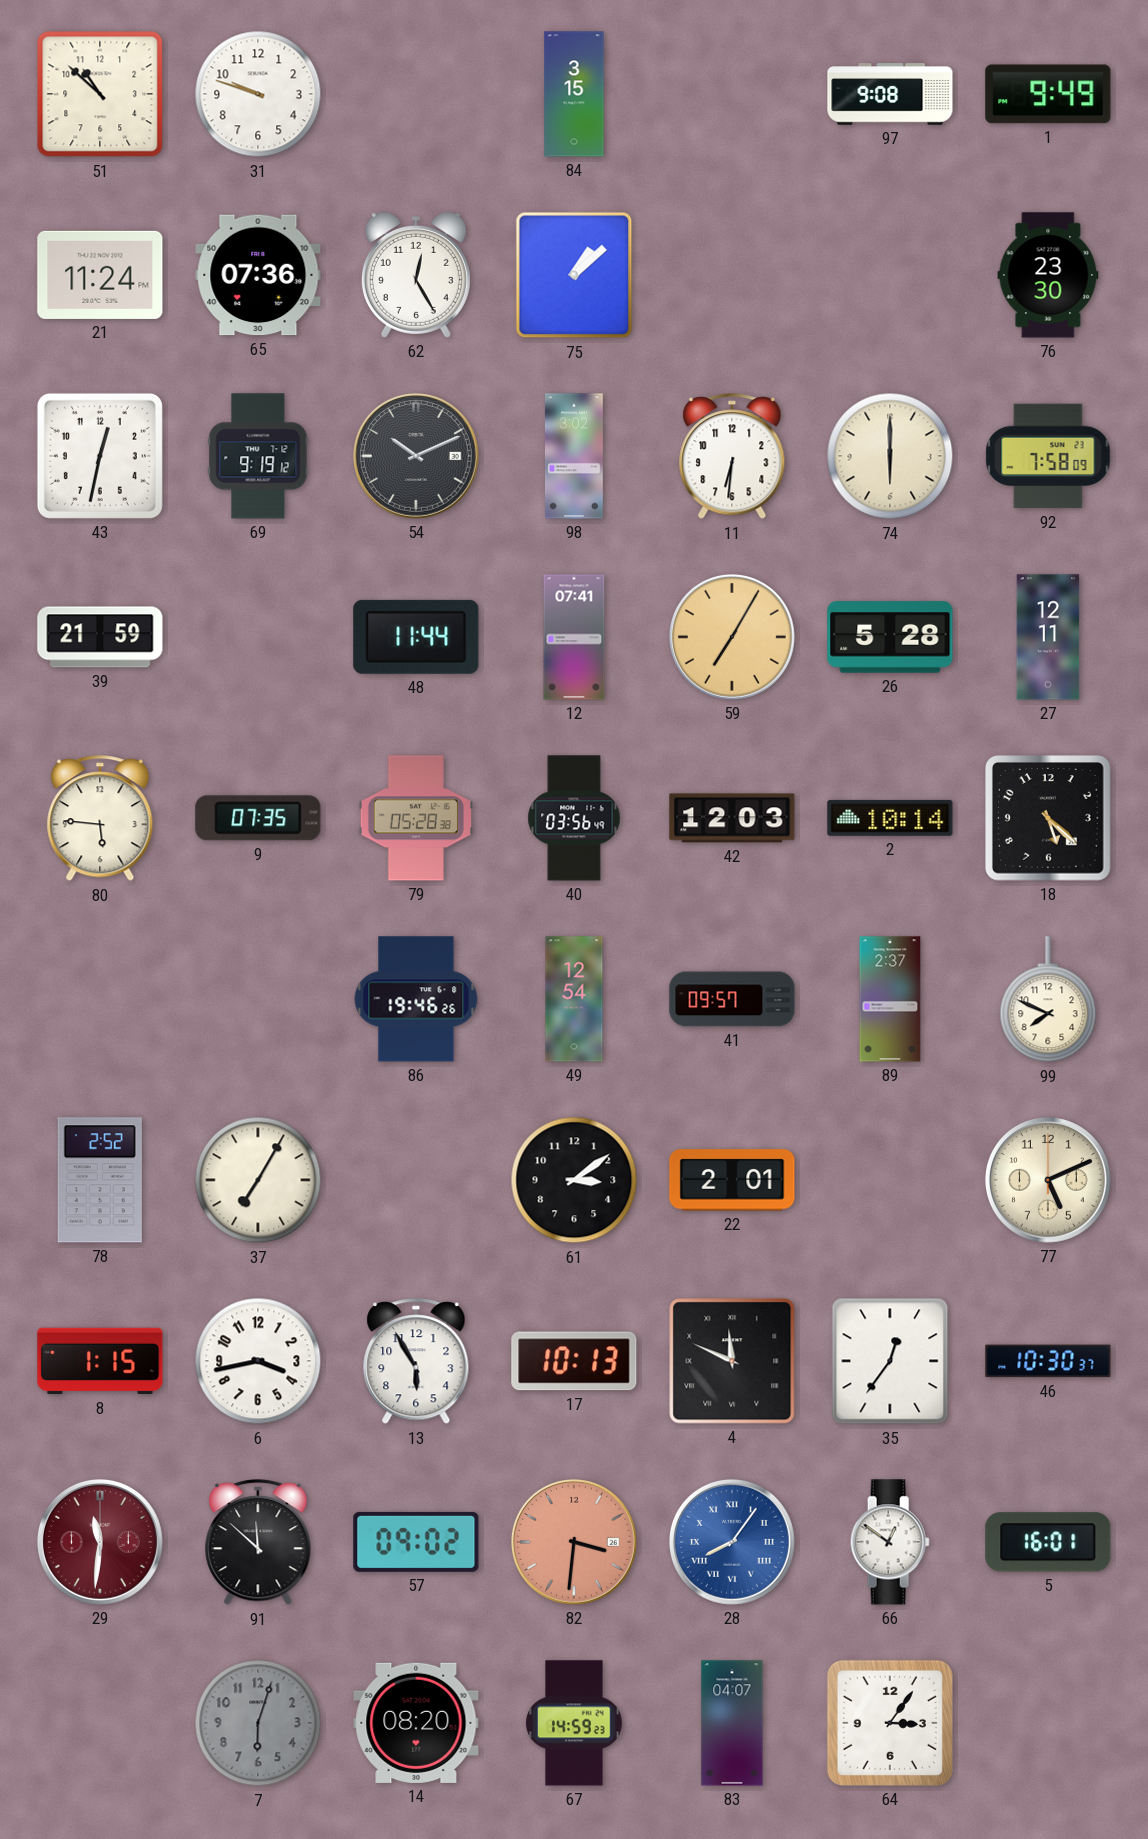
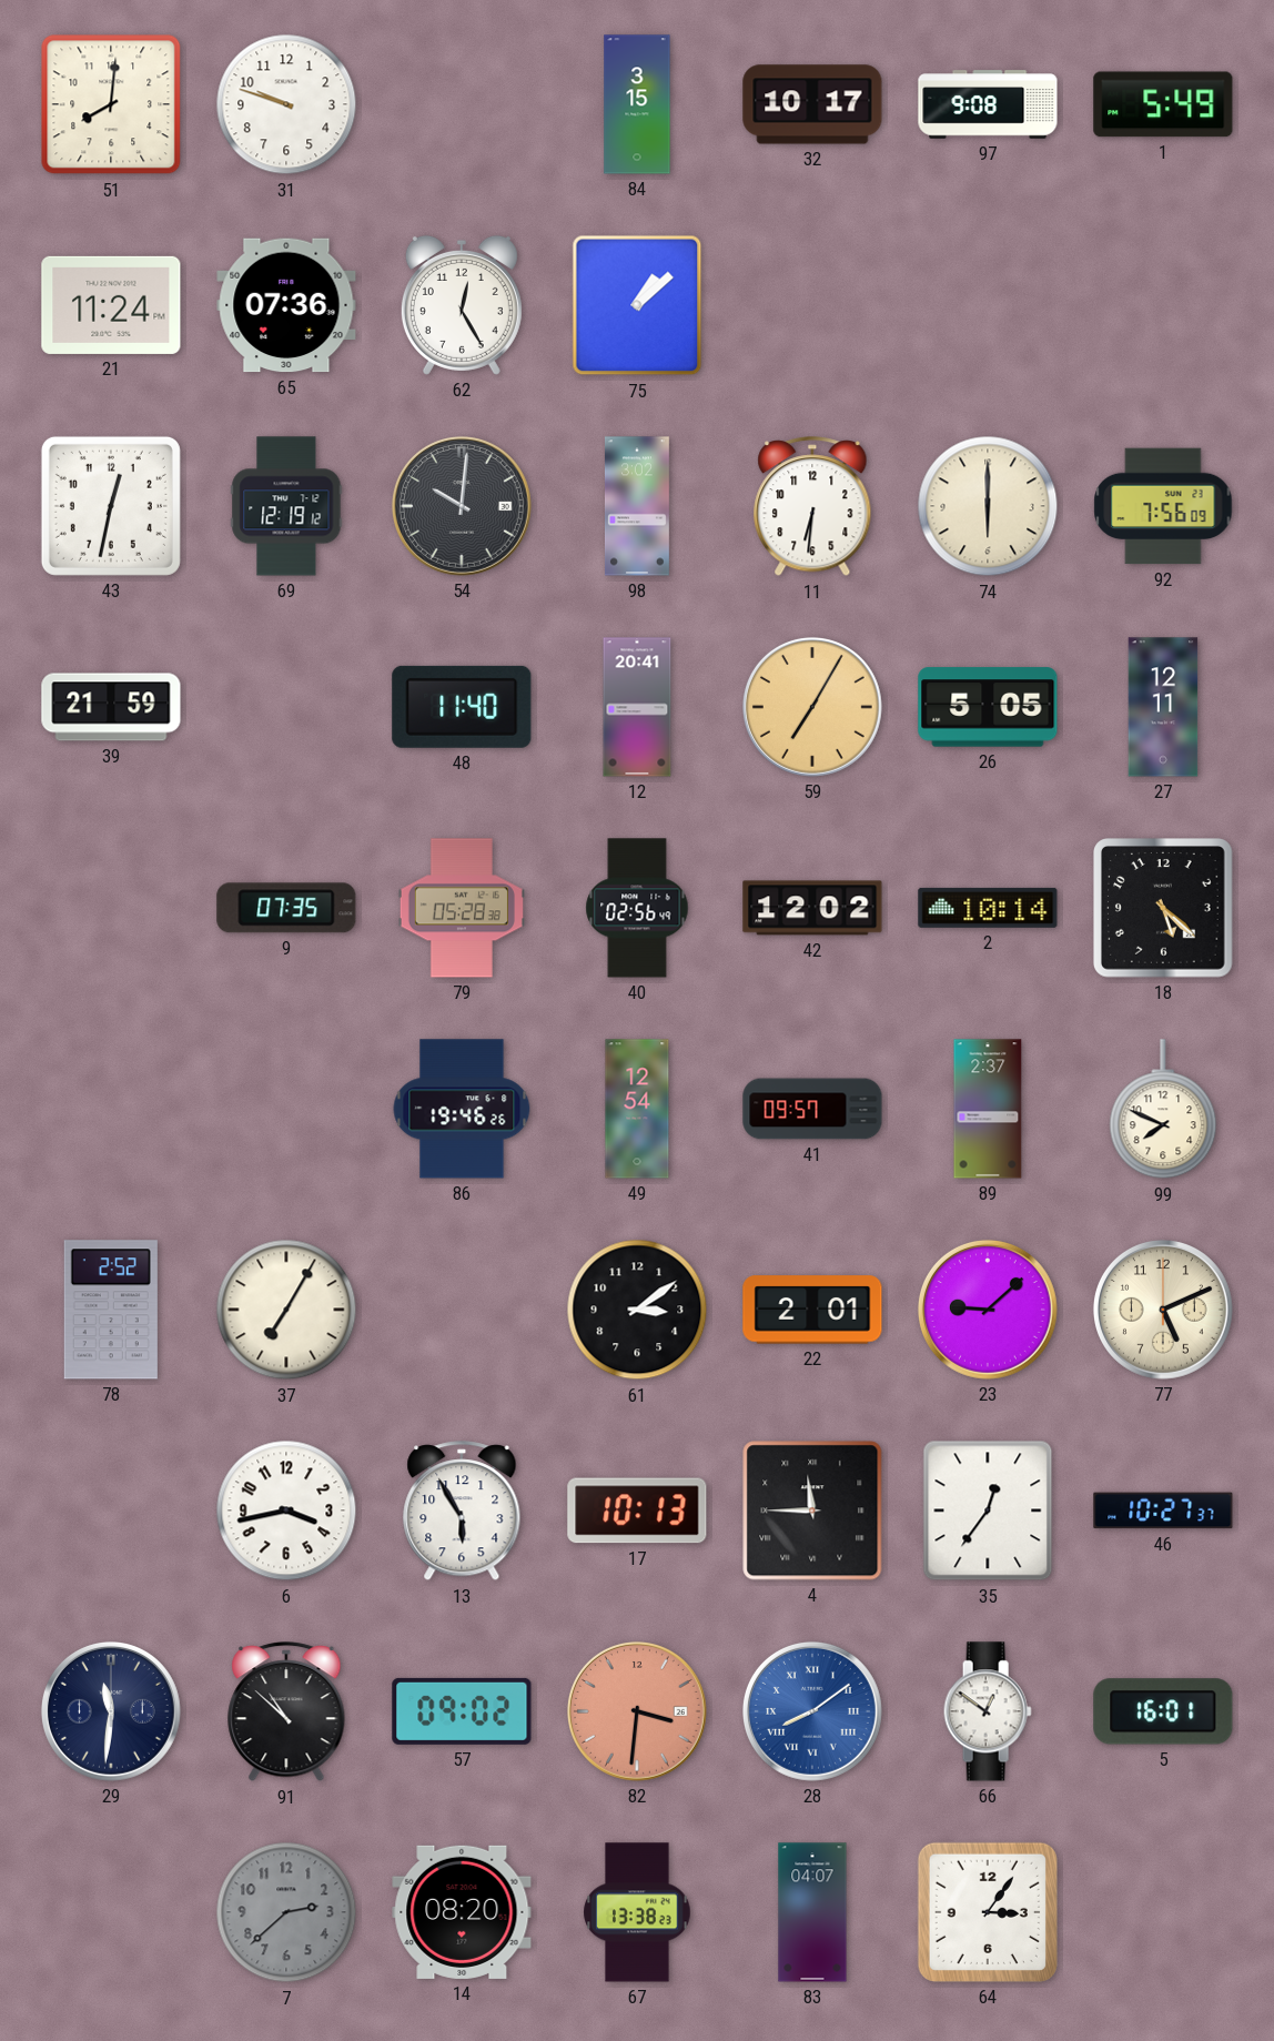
51: 10:52 -> 8:01
32: none -> 10:17
1: 9:49 -> 5:49
76: 23:30 -> none
69: 9:19 -> 12:19
54: 10:11 -> 10:01
92: 7:58 -> 7:56
48: 11:44 -> 11:40
12: 07:41 -> 20:41
26: 5:28 -> 5:05
80: 5:46 -> none
40: 03:56 -> 02:56
42: 12:03 -> 12:02
23: none -> 9:08
8: 1:15 -> none
4: 11:49 -> 11:45
46: 10:30 -> 10:27
29 dial: burgundy -> navy
91: 11:52 -> 10:52
28: 8:06 -> 8:09
7: 6:03 -> 2:38
67: 14:59 -> 13:38
